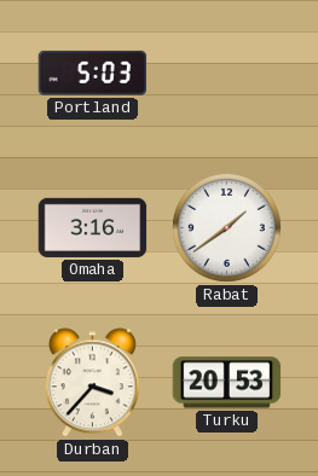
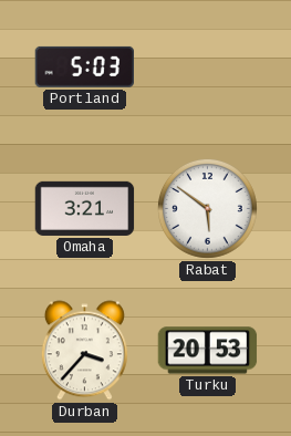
Omaha: 3:16 -> 3:21
Rabat: 1:39 -> 5:51
